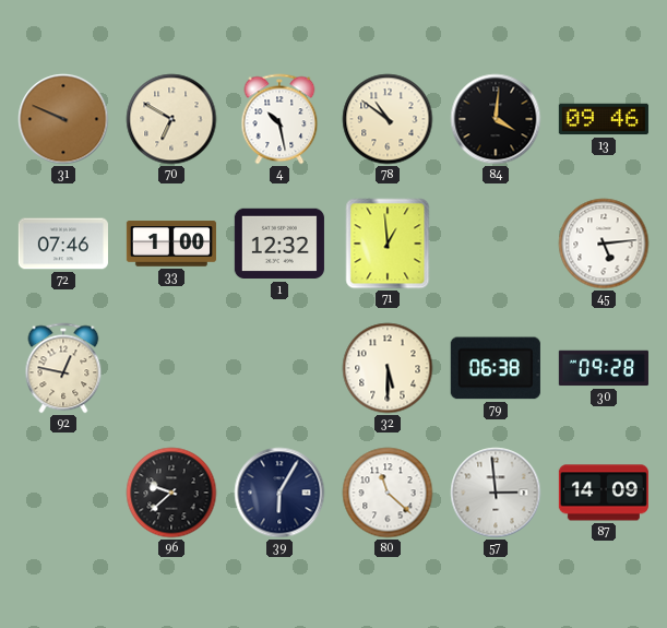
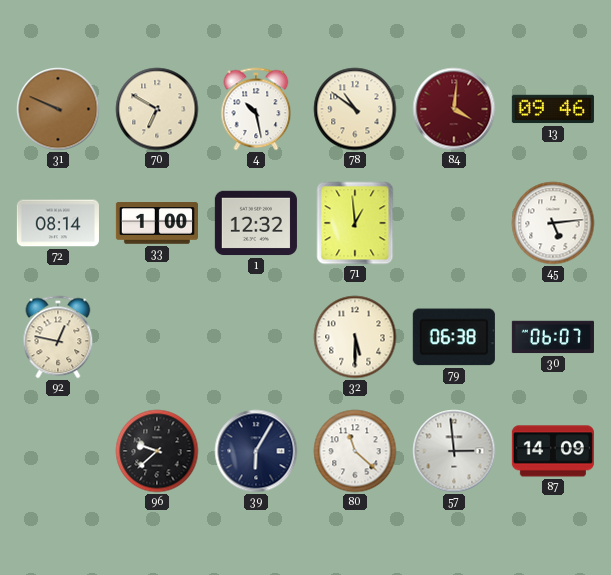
84 dial: black -> burgundy
72: 07:46 -> 08:14
30: 09:28 -> 06:07
